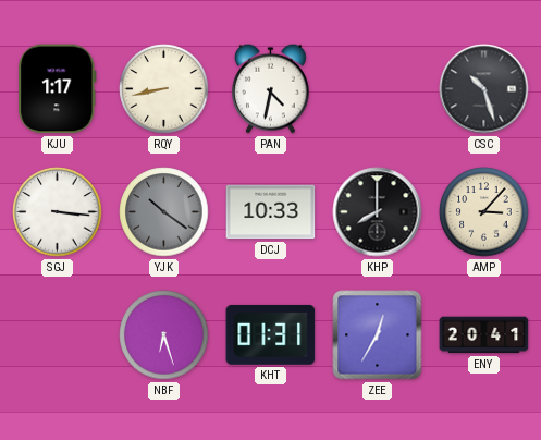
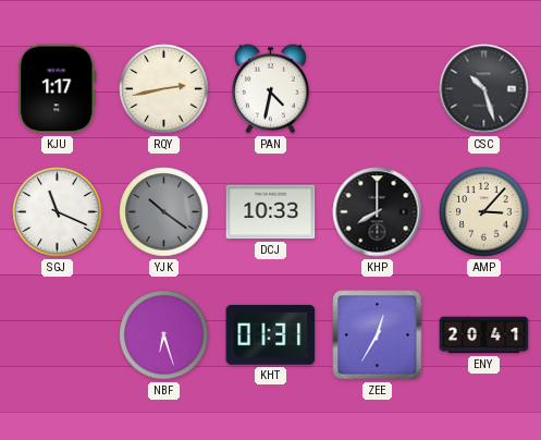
RQY: 8:43 -> 2:43
SGJ: 3:16 -> 11:19
